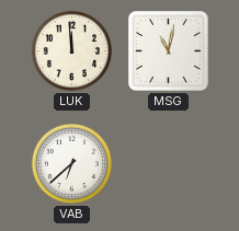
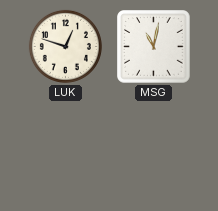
LUK: 11:59 -> 12:48
VAB: 6:38 -> none
